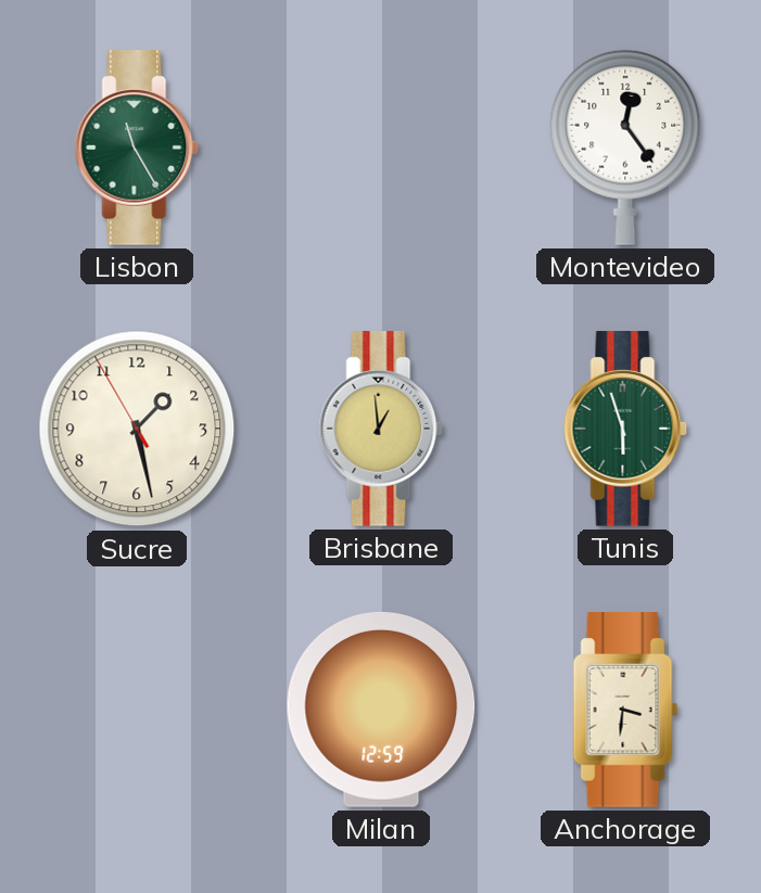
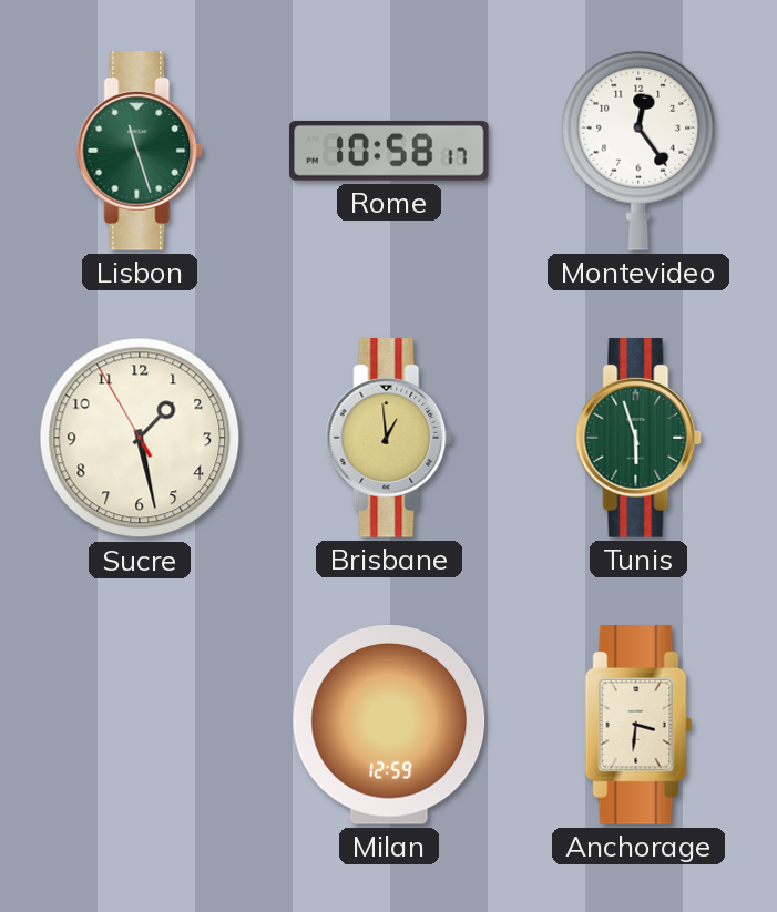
Lisbon: 11:25 -> 11:27
Rome: none -> 10:58
